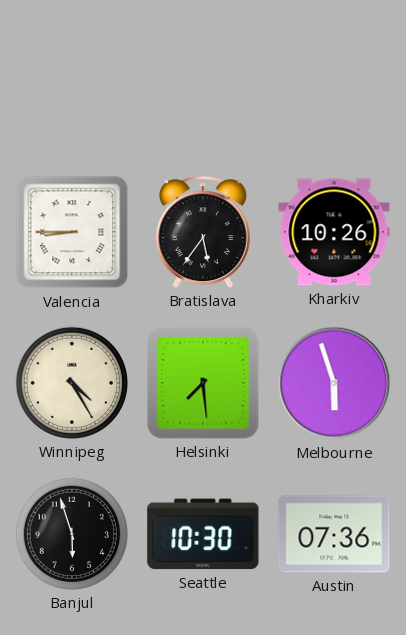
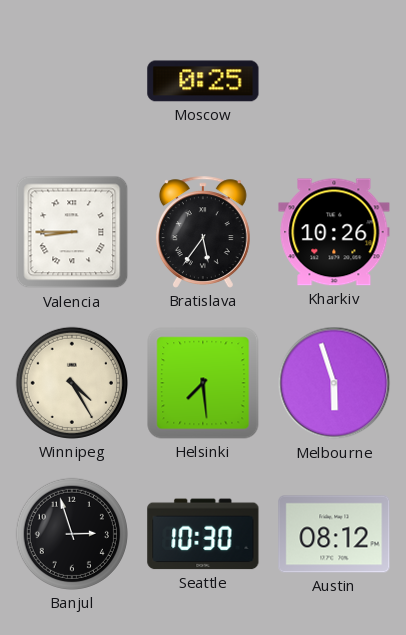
Moscow: none -> 0:25
Banjul: 5:57 -> 2:57
Austin: 07:36 -> 08:12
